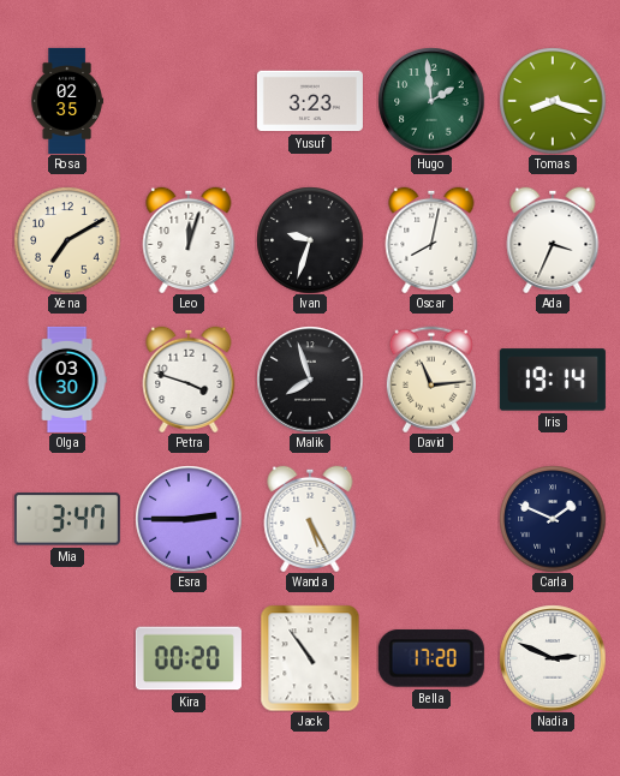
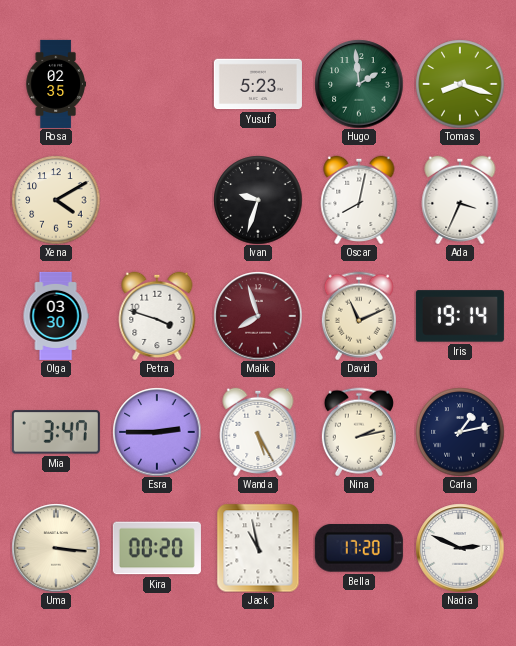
Yusuf: 3:23 -> 5:23
Xena: 7:10 -> 4:10
Leo: 12:03 -> none
Malik dial: black -> burgundy
David: 11:14 -> 11:11
Nina: none -> 2:13
Carla: 1:49 -> 1:13
Uma: none -> 3:16
Jack: 10:54 -> 10:58
